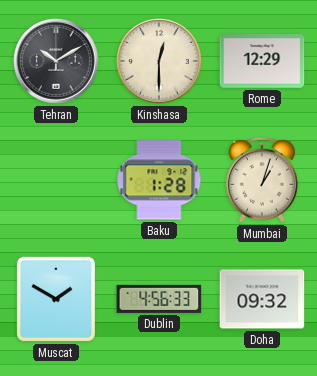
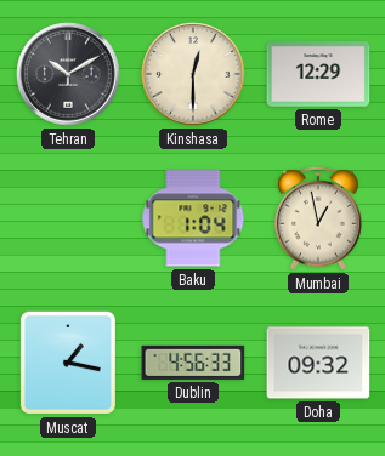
Baku: 1:28 -> 1:04
Mumbai: 1:03 -> 12:58
Muscat: 1:50 -> 1:17
